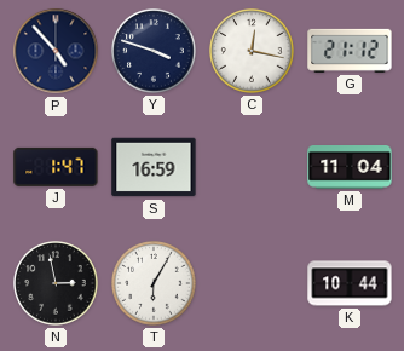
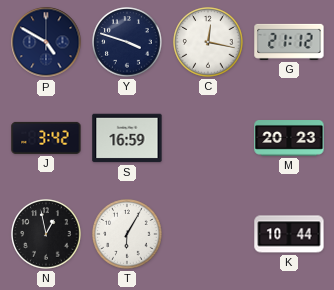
P: 4:53 -> 4:50
J: 1:47 -> 3:42
M: 11:04 -> 20:23
N: 2:58 -> 12:58
